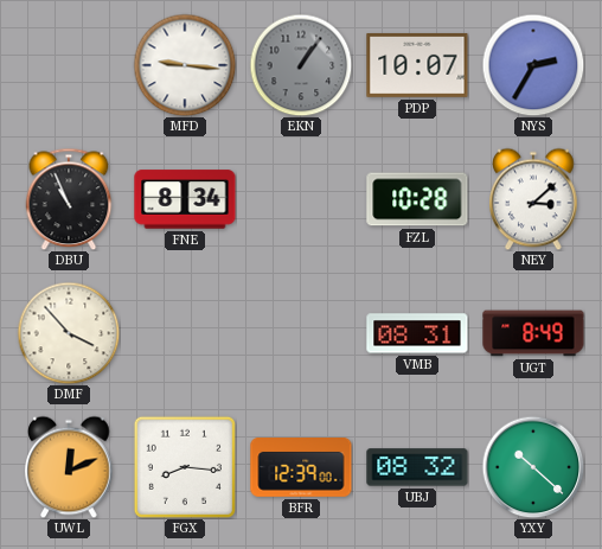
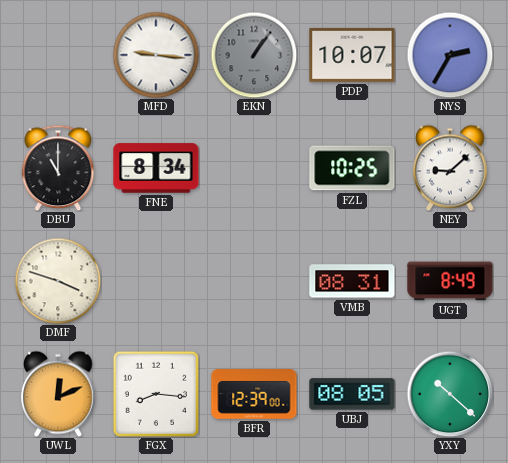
DBU: 10:56 -> 11:00
FZL: 10:28 -> 10:25
NEY: 3:08 -> 9:08
DMF: 3:53 -> 3:48
UBJ: 08:32 -> 08:05
